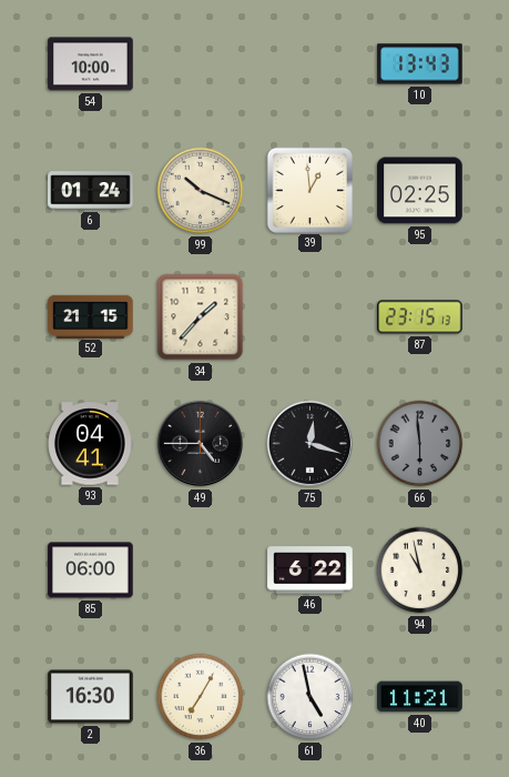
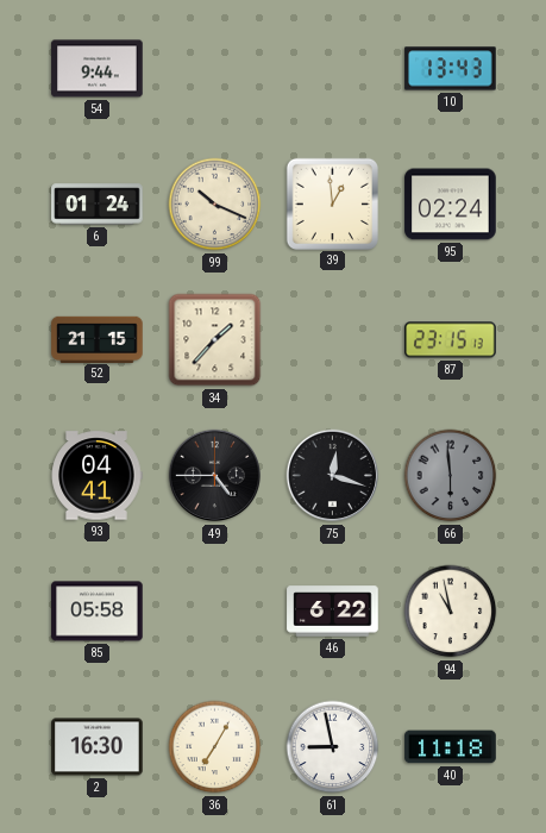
54: 10:00 -> 9:44
95: 02:25 -> 02:24
85: 06:00 -> 05:58
61: 4:58 -> 8:58
40: 11:21 -> 11:18
